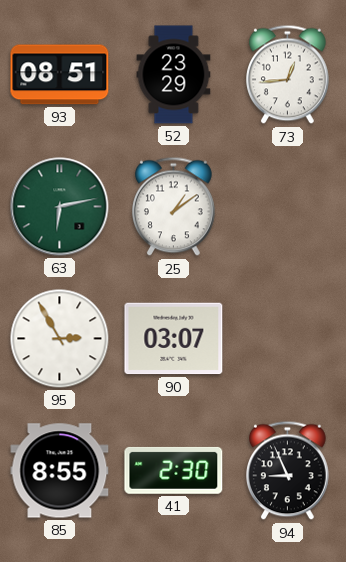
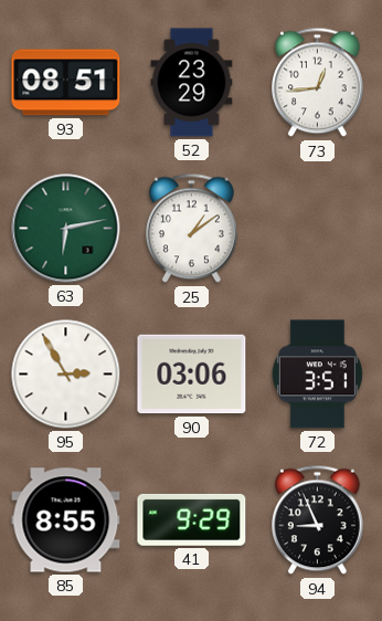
90: 03:07 -> 03:06
72: none -> 3:51
41: 2:30 -> 9:29
